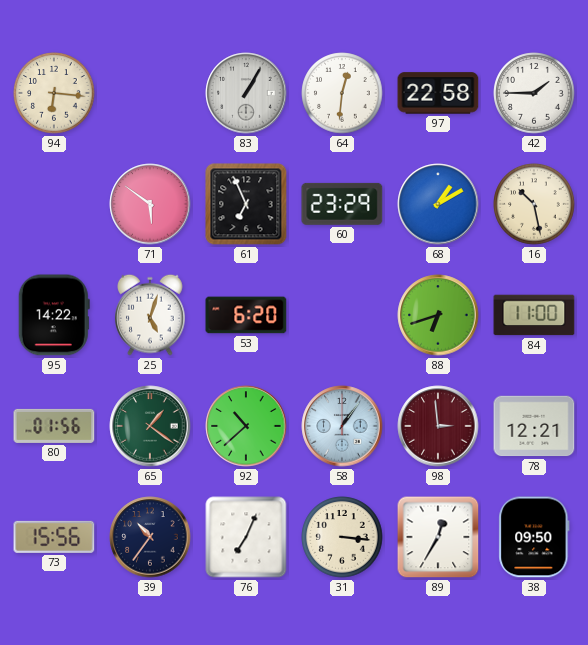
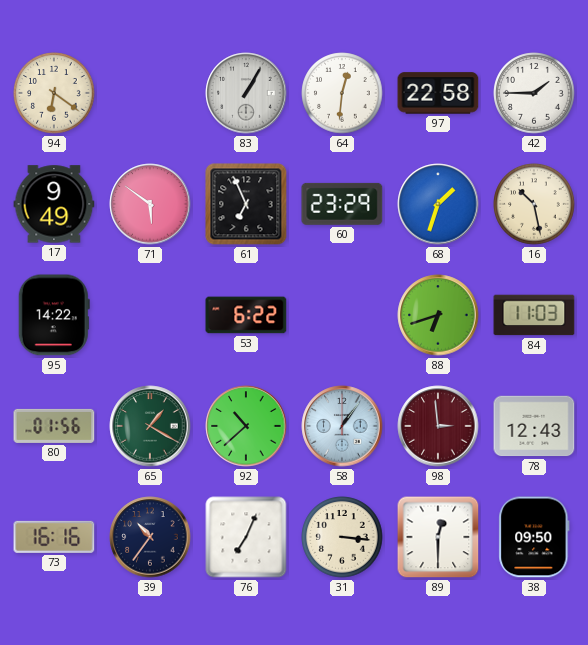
94: 6:16 -> 6:21
17: none -> 9:49
68: 1:10 -> 1:33
25: 5:03 -> none
53: 6:20 -> 6:22
84: 11:00 -> 11:03
65: 1:21 -> 1:20
78: 12:21 -> 12:43
73: 15:56 -> 16:16
89: 12:35 -> 12:30
